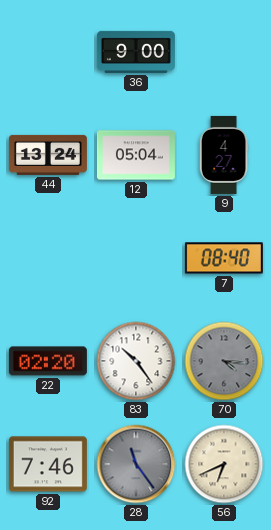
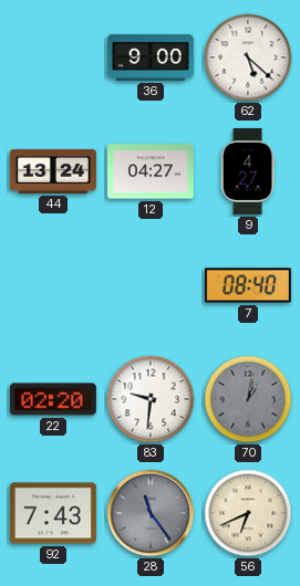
62: none -> 5:22
12: 05:04 -> 04:27
83: 10:24 -> 9:31
70: 4:16 -> 1:02
92: 7:46 -> 7:43
